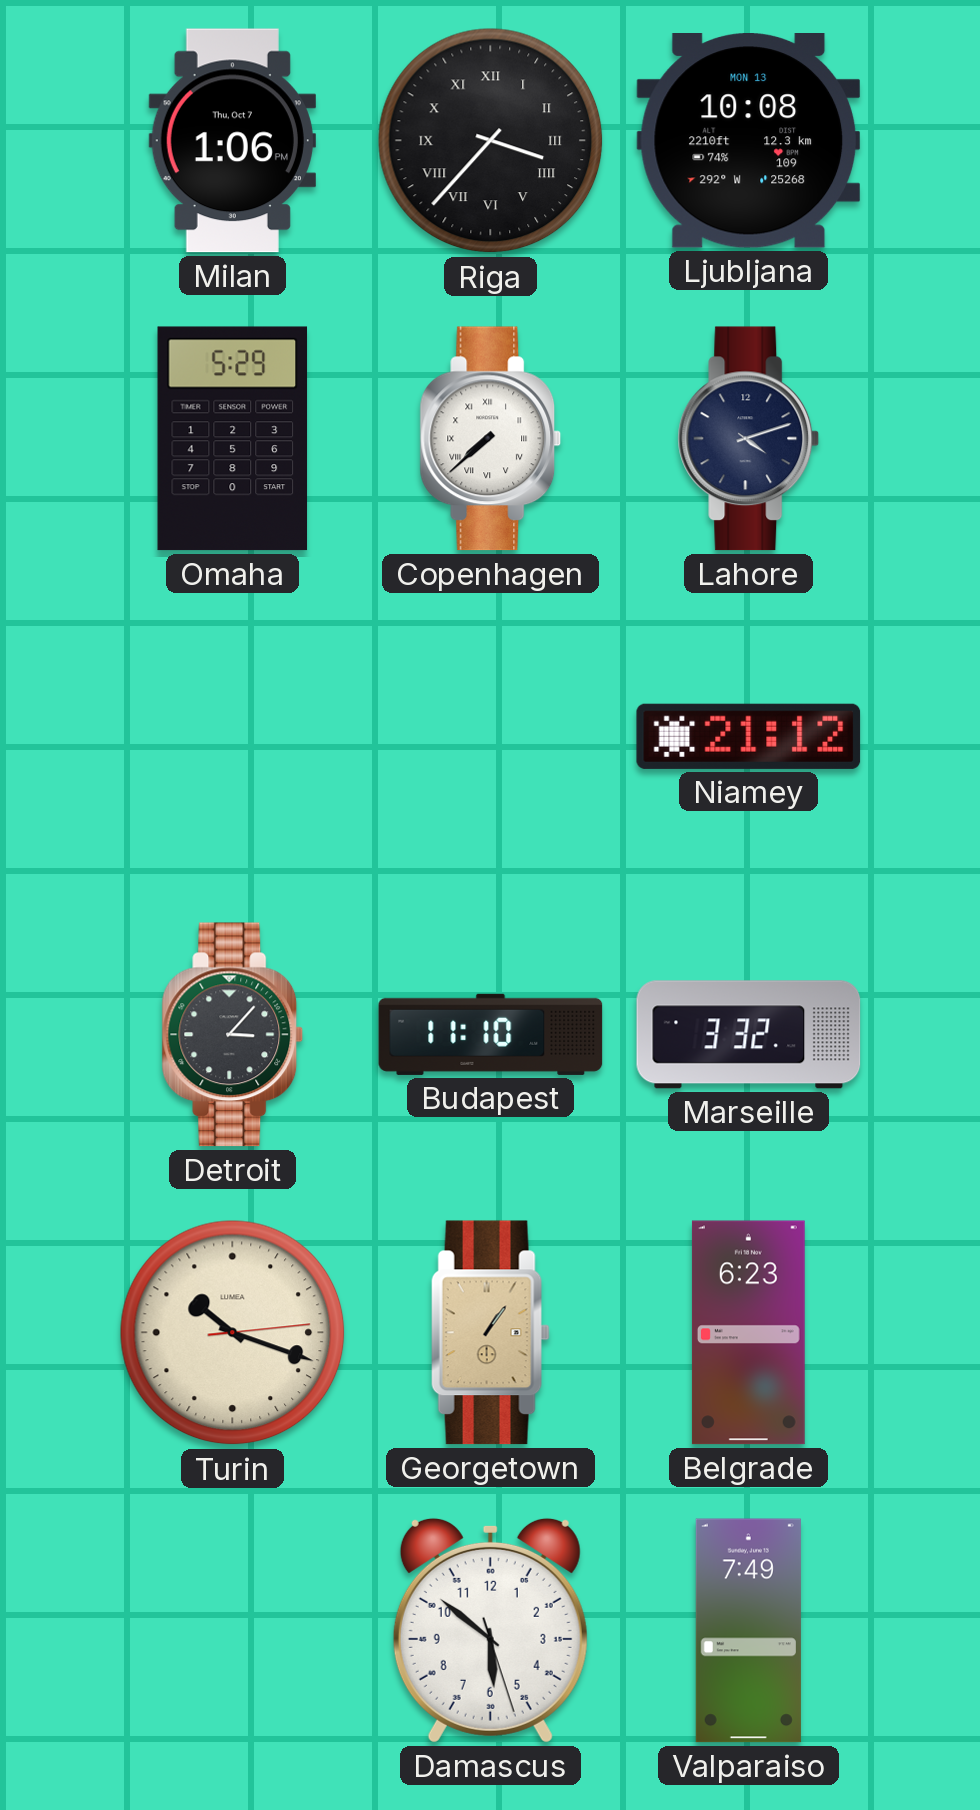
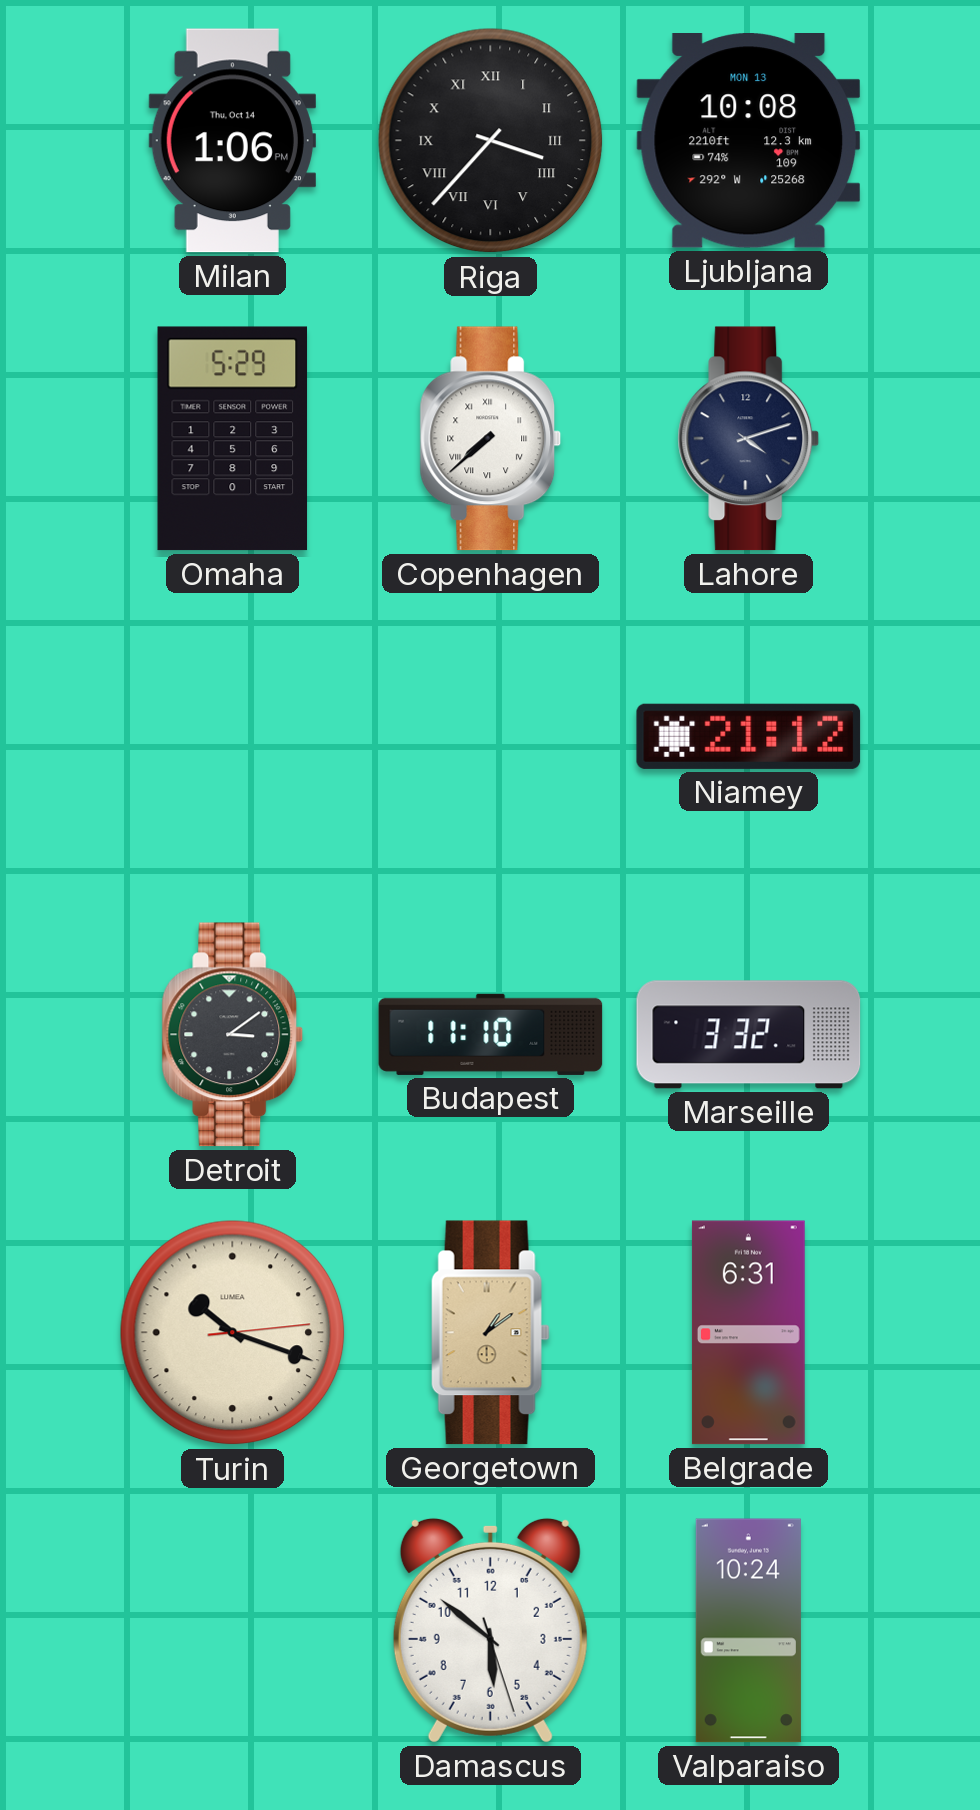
Milan date: Thu, Oct 7 -> Thu, Oct 14
Detroit: 3:07 -> 3:09
Georgetown: 1:06 -> 1:09
Belgrade: 6:23 -> 6:31
Valparaiso: 7:49 -> 10:24
